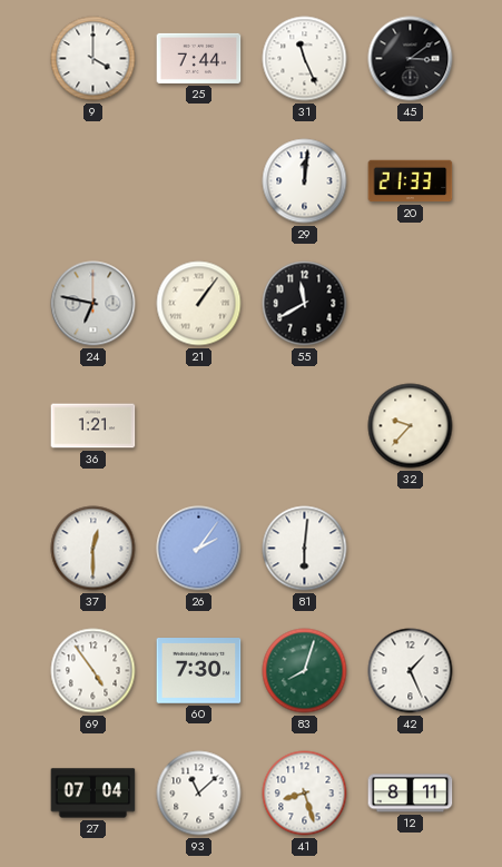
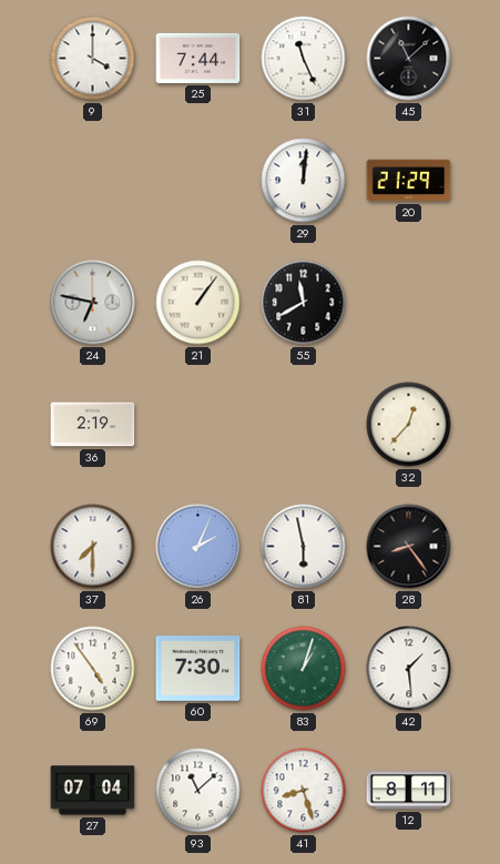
45: 3:09 -> 11:08
20: 21:33 -> 21:29
36: 1:21 -> 2:19
32: 9:37 -> 12:37
37: 12:30 -> 7:30
26: 2:06 -> 2:04
81: 6:01 -> 5:58
28: none -> 8:24
83: 8:03 -> 1:03
42: 1:26 -> 1:29
